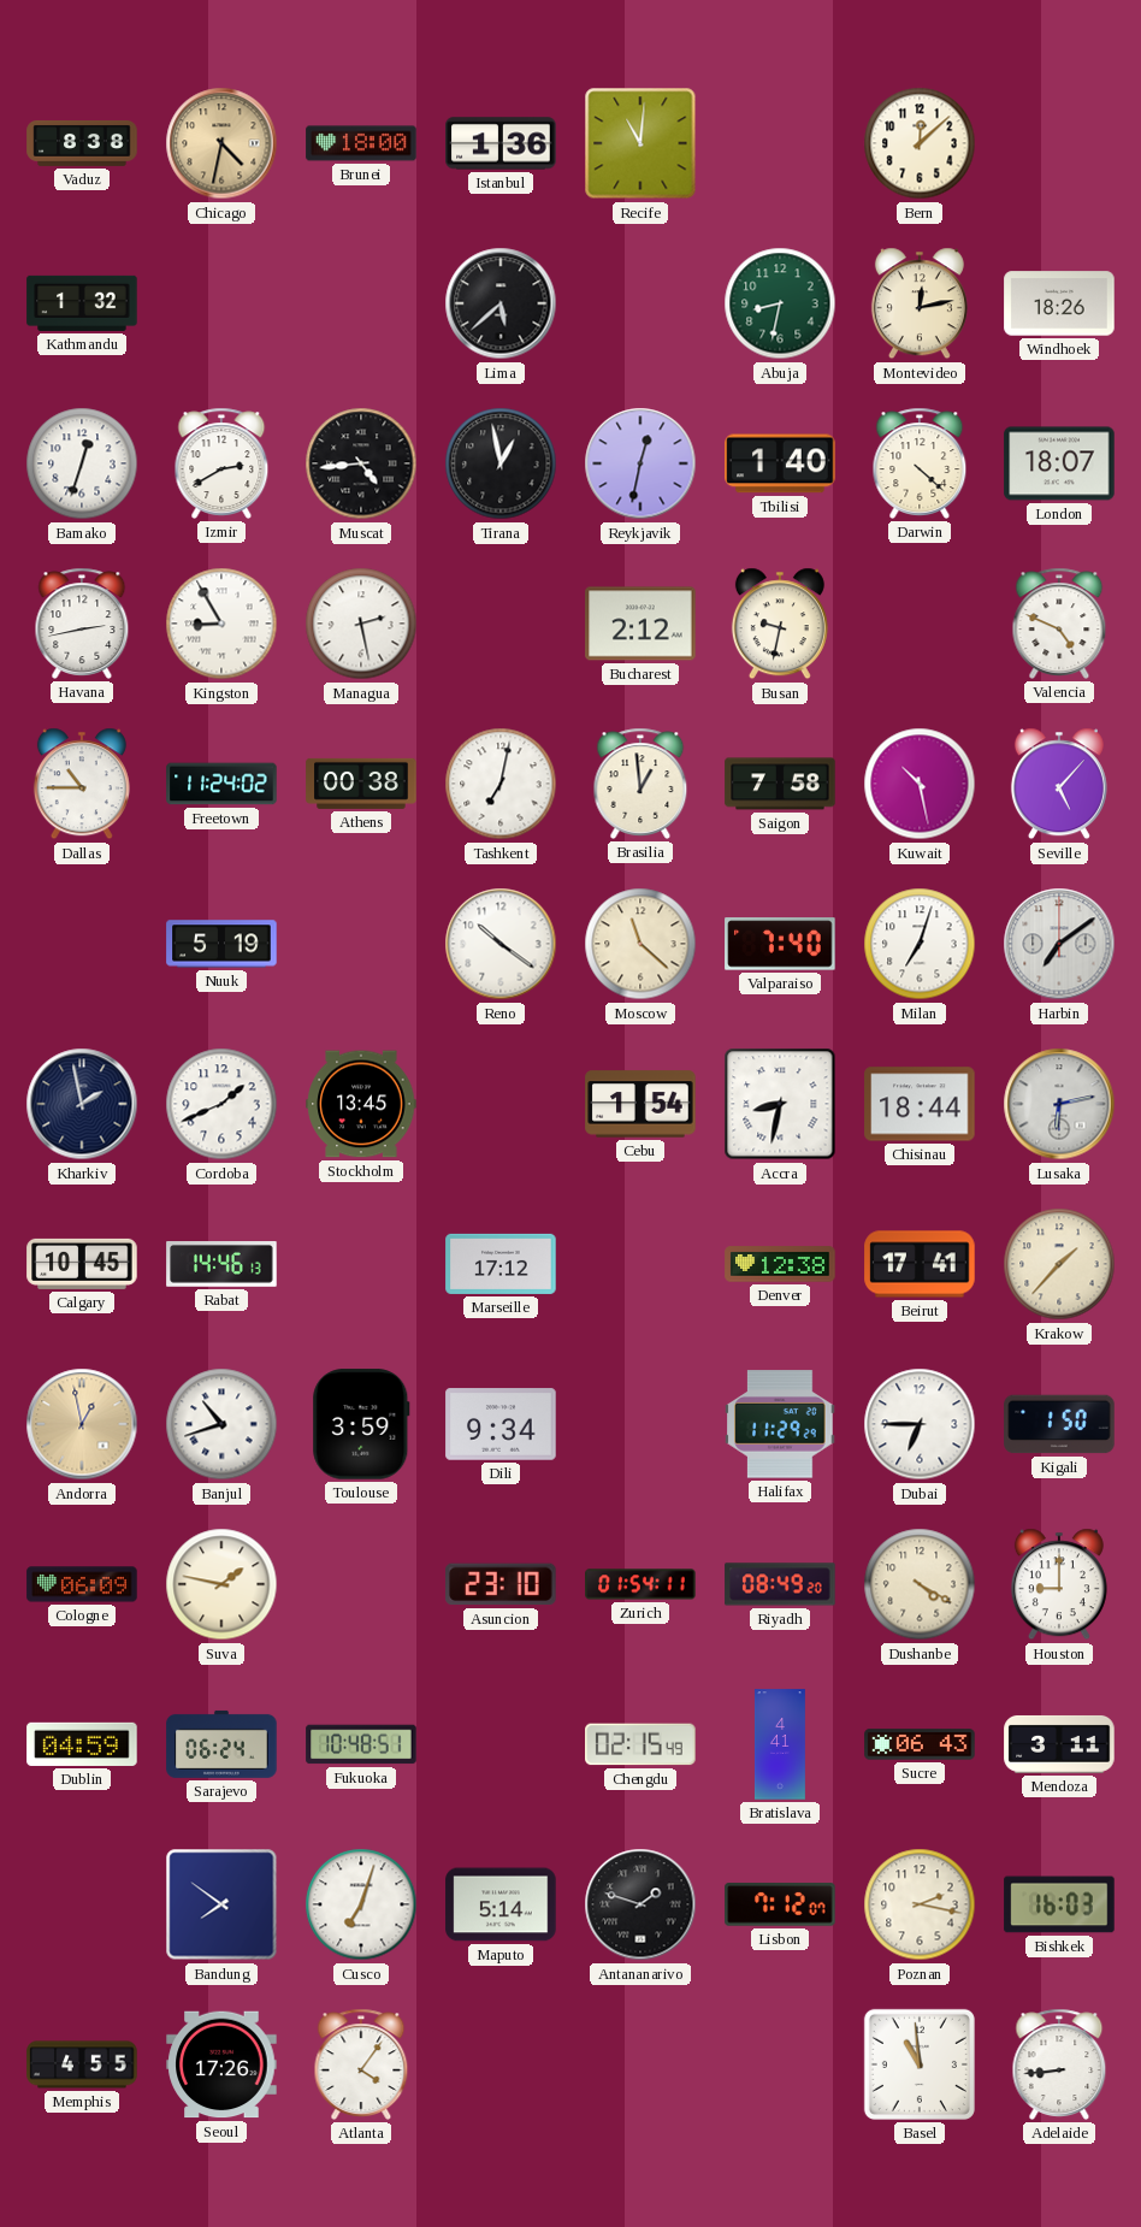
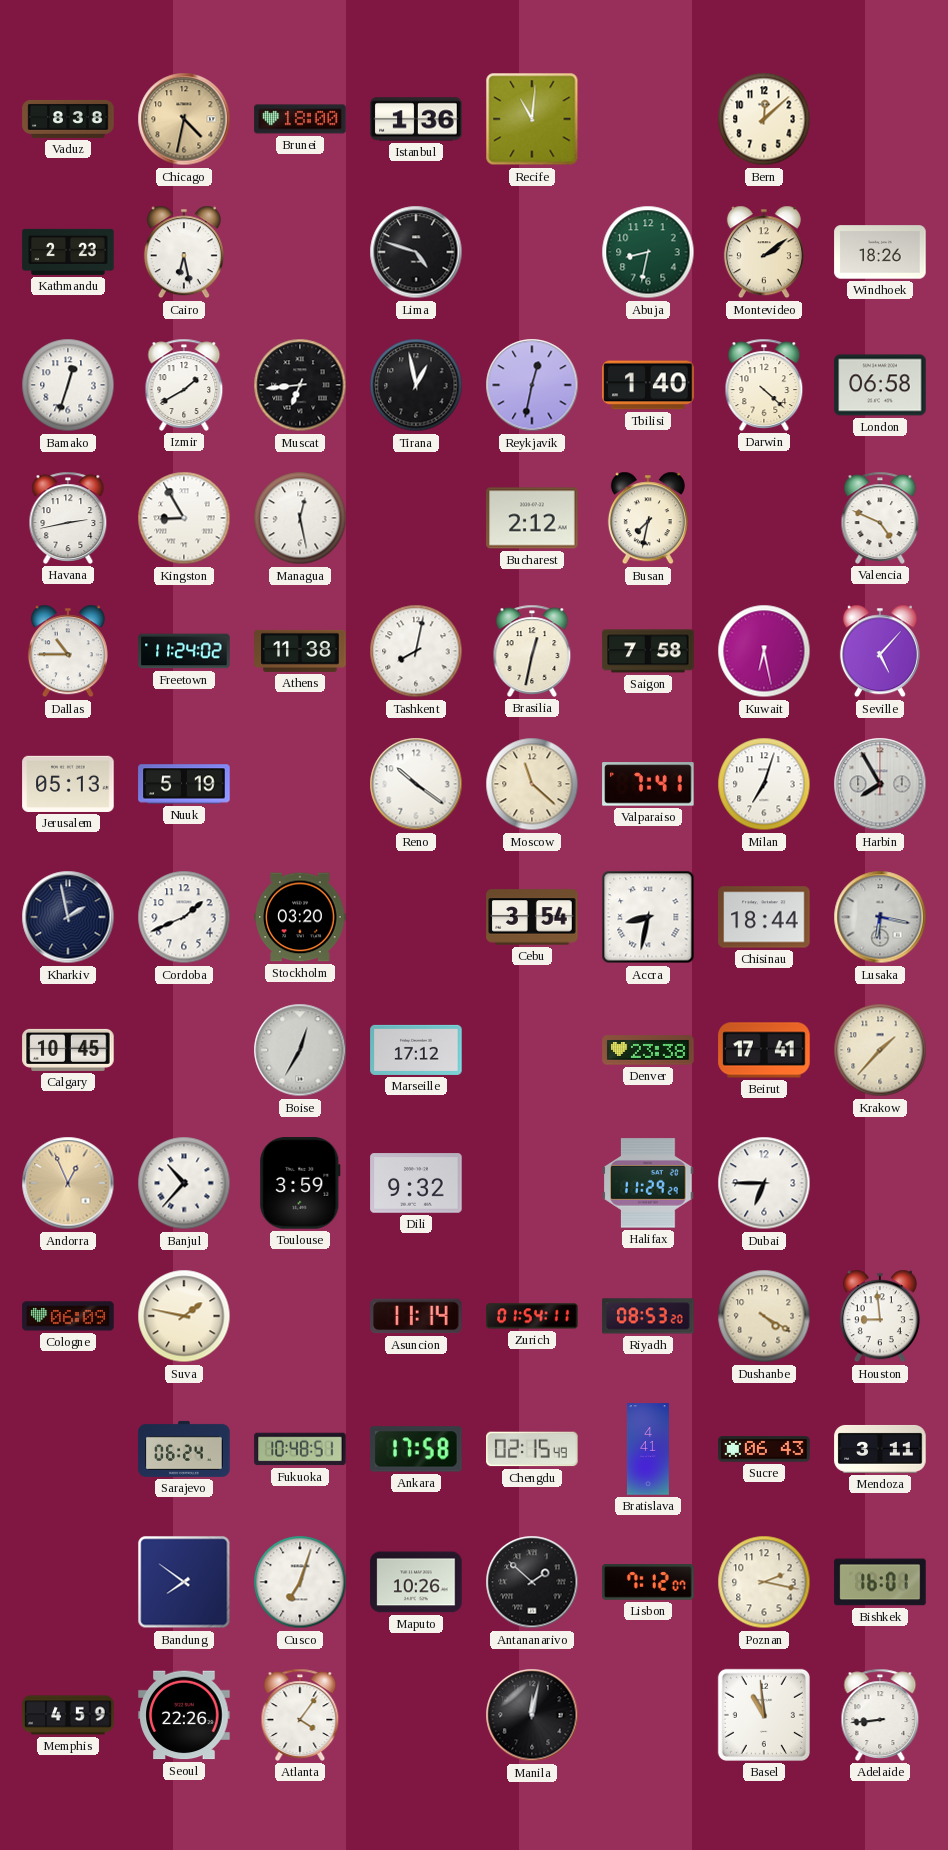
Kathmandu: 1:32 -> 2:23
Cairo: none -> 6:28
Lima: 5:38 -> 4:48
Montevideo: 12:13 -> 2:09
Izmir: 2:40 -> 1:40
Muscat: 4:44 -> 6:44
London: 18:07 -> 06:58
Managua: 2:28 -> 12:28
Busan: 9:32 -> 7:32
Athens: 00:38 -> 11:38
Tashkent: 7:02 -> 8:02
Brasilia: 12:59 -> 12:32
Kuwait: 10:28 -> 6:28
Jerusalem: none -> 05:13
Valparaiso: 7:40 -> 7:41
Harbin: 7:09 -> 7:55
Stockholm: 13:45 -> 03:20
Cebu: 1:54 -> 3:54
Lusaka: 6:13 -> 6:17
Rabat: 14:46 -> none
Boise: none -> 12:35
Denver: 12:38 -> 23:38
Andorra: 12:58 -> 12:56
Banjul: 10:42 -> 10:37
Dili: 9:34 -> 9:32
Kigali: 1:50 -> none
Asuncion: 23:10 -> 11:14
Riyadh: 08:49 -> 08:53
Houston: 9:00 -> 8:59
Dublin: 04:59 -> none
Ankara: none -> 17:58
Maputo: 5:14 -> 10:26
Antananarivo: 1:48 -> 1:52
Bishkek: 16:03 -> 16:01
Memphis: 4:55 -> 4:59
Seoul: 17:26 -> 22:26
Manila: none -> 12:02
